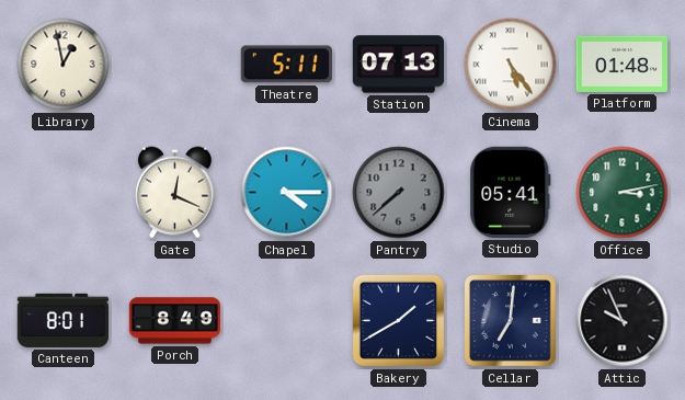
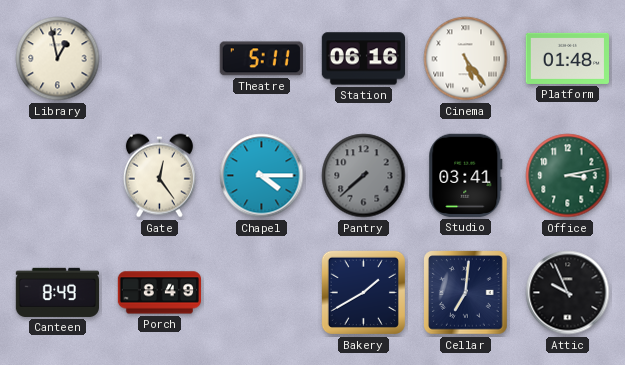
Station: 07:13 -> 06:16
Gate: 12:19 -> 12:24
Studio: 05:41 -> 03:41
Canteen: 8:01 -> 8:49
